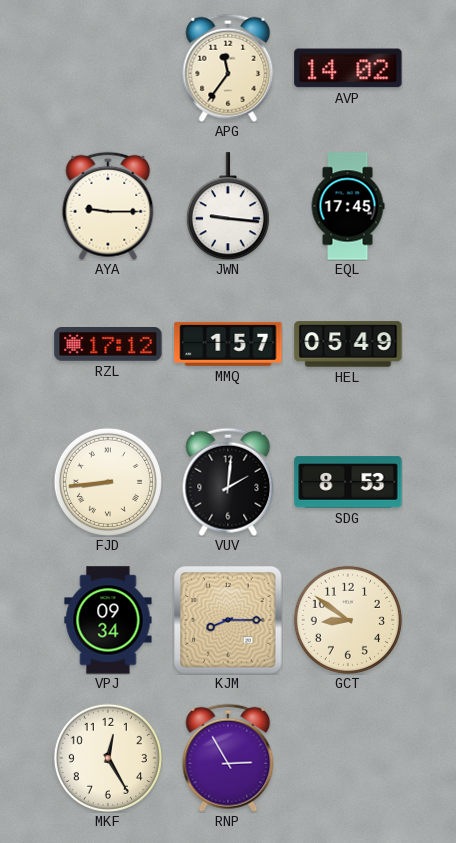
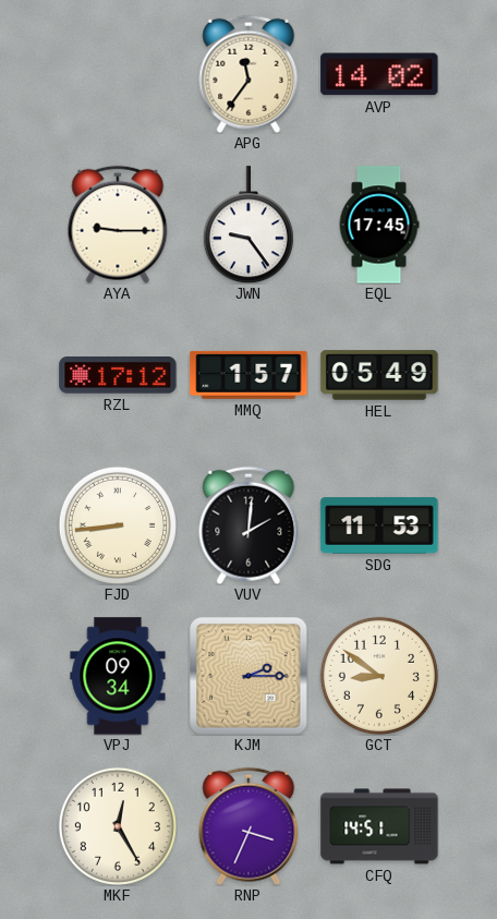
JWN: 9:16 -> 9:24
SDG: 8:53 -> 11:53
KJM: 8:15 -> 2:15
RNP: 2:55 -> 3:34
CFQ: none -> 14:51
